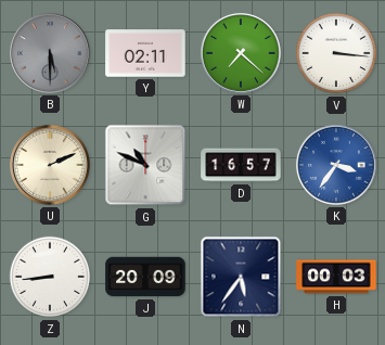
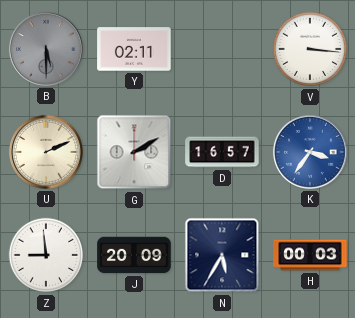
W: 7:22 -> none
G: 10:49 -> 2:10
Z: 8:44 -> 8:59
N: 5:36 -> 5:35
